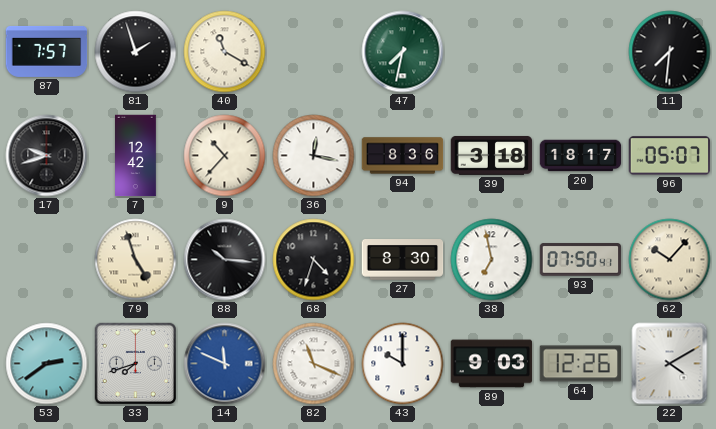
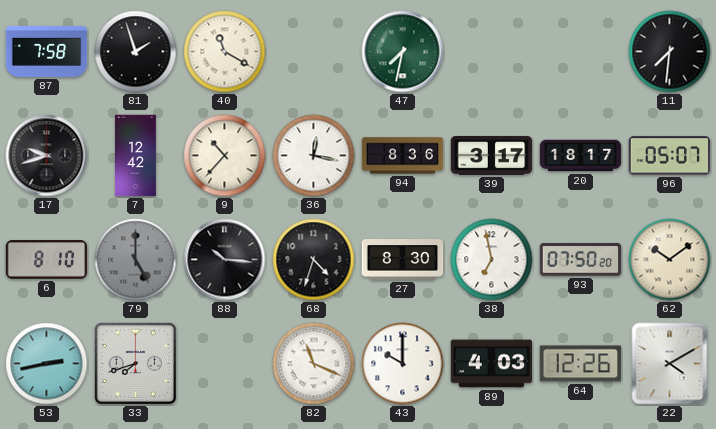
87: 7:57 -> 7:58
39: 3:18 -> 3:17
6: none -> 8:10
79: 4:57 -> 5:00
79 dial: cream -> grey
93: 07:50:41 -> 07:50:20
62: 10:07 -> 10:09
53: 2:39 -> 2:43
14: 11:49 -> none
89: 9:03 -> 4:03
